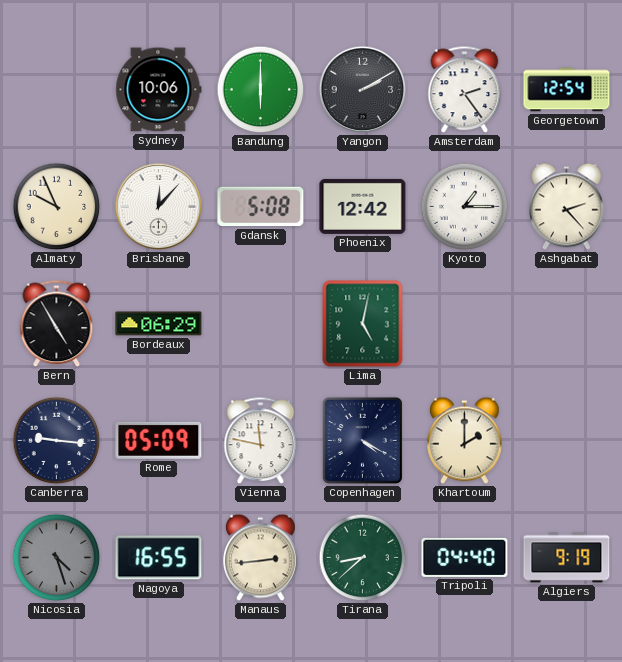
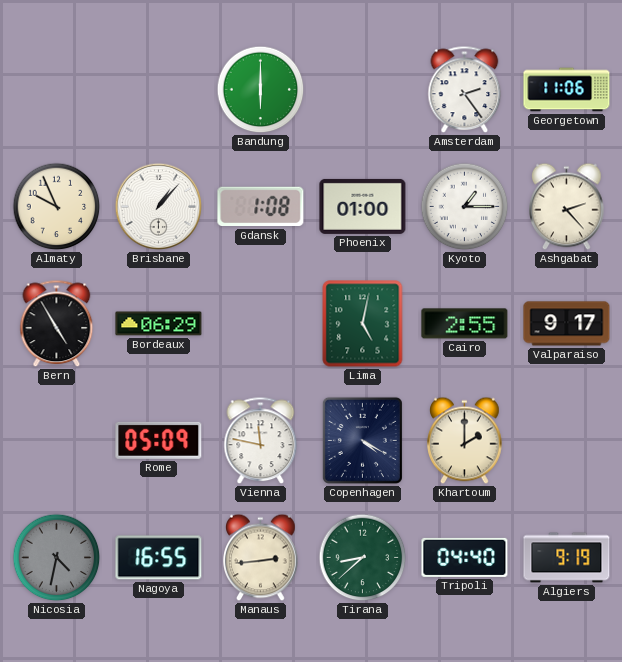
Sydney: 10:06 -> none
Yangon: 2:10 -> none
Georgetown: 12:54 -> 11:06
Brisbane: 12:07 -> 1:07
Gdansk: 5:08 -> 1:08
Phoenix: 12:42 -> 01:00
Cairo: none -> 2:55
Valparaiso: none -> 9:17
Canberra: 9:16 -> none
Nicosia: 4:27 -> 4:32
